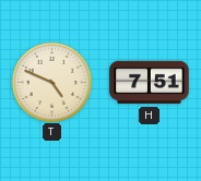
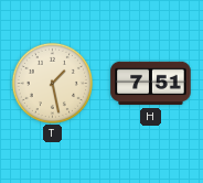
T: 4:49 -> 1:28
